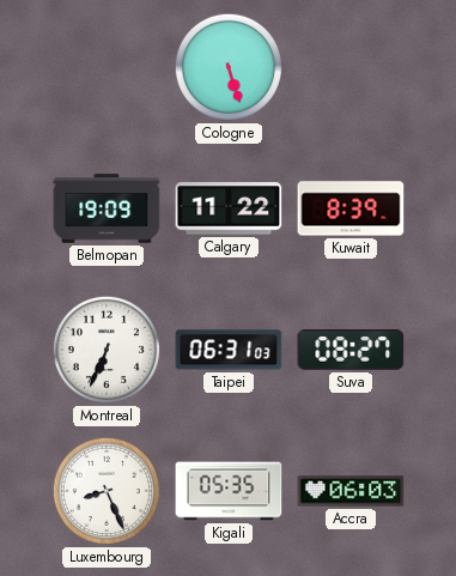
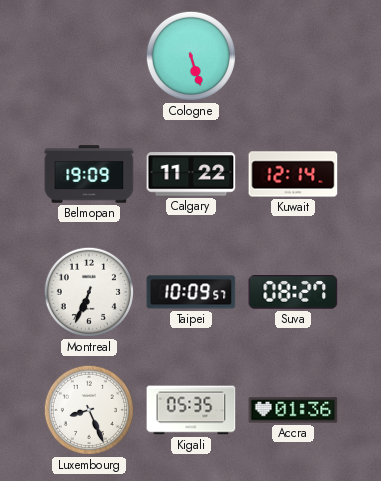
Kuwait: 8:39 -> 12:14
Taipei: 06:31 -> 10:09
Accra: 06:03 -> 01:36
